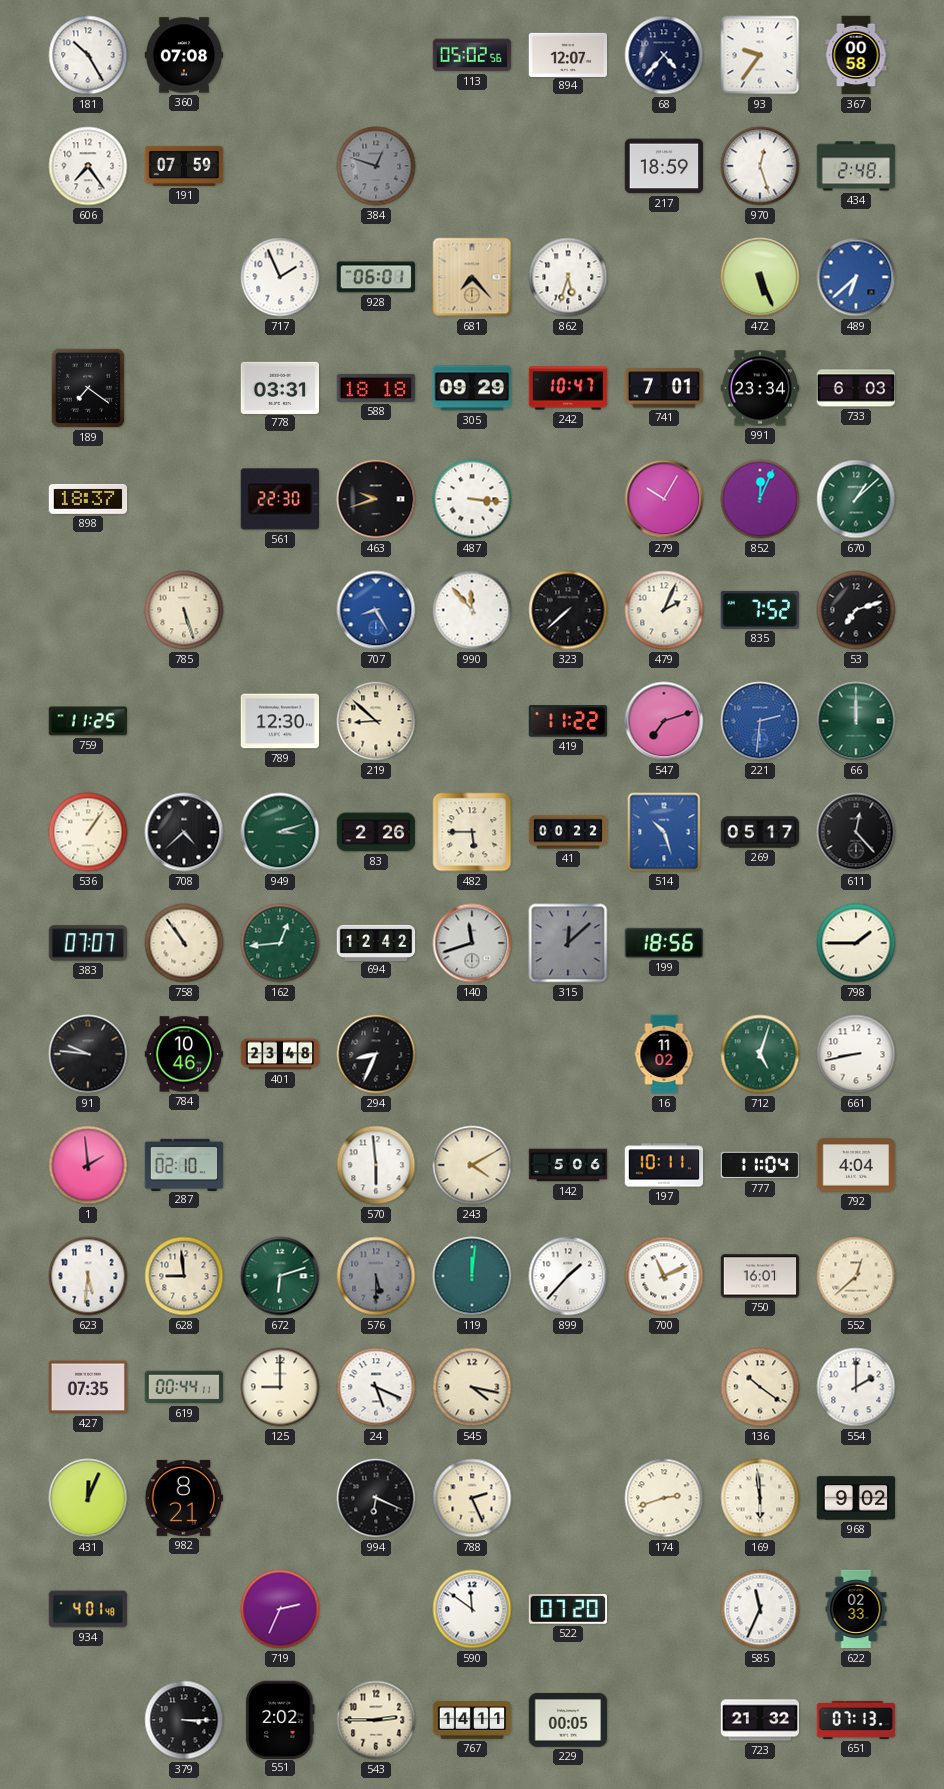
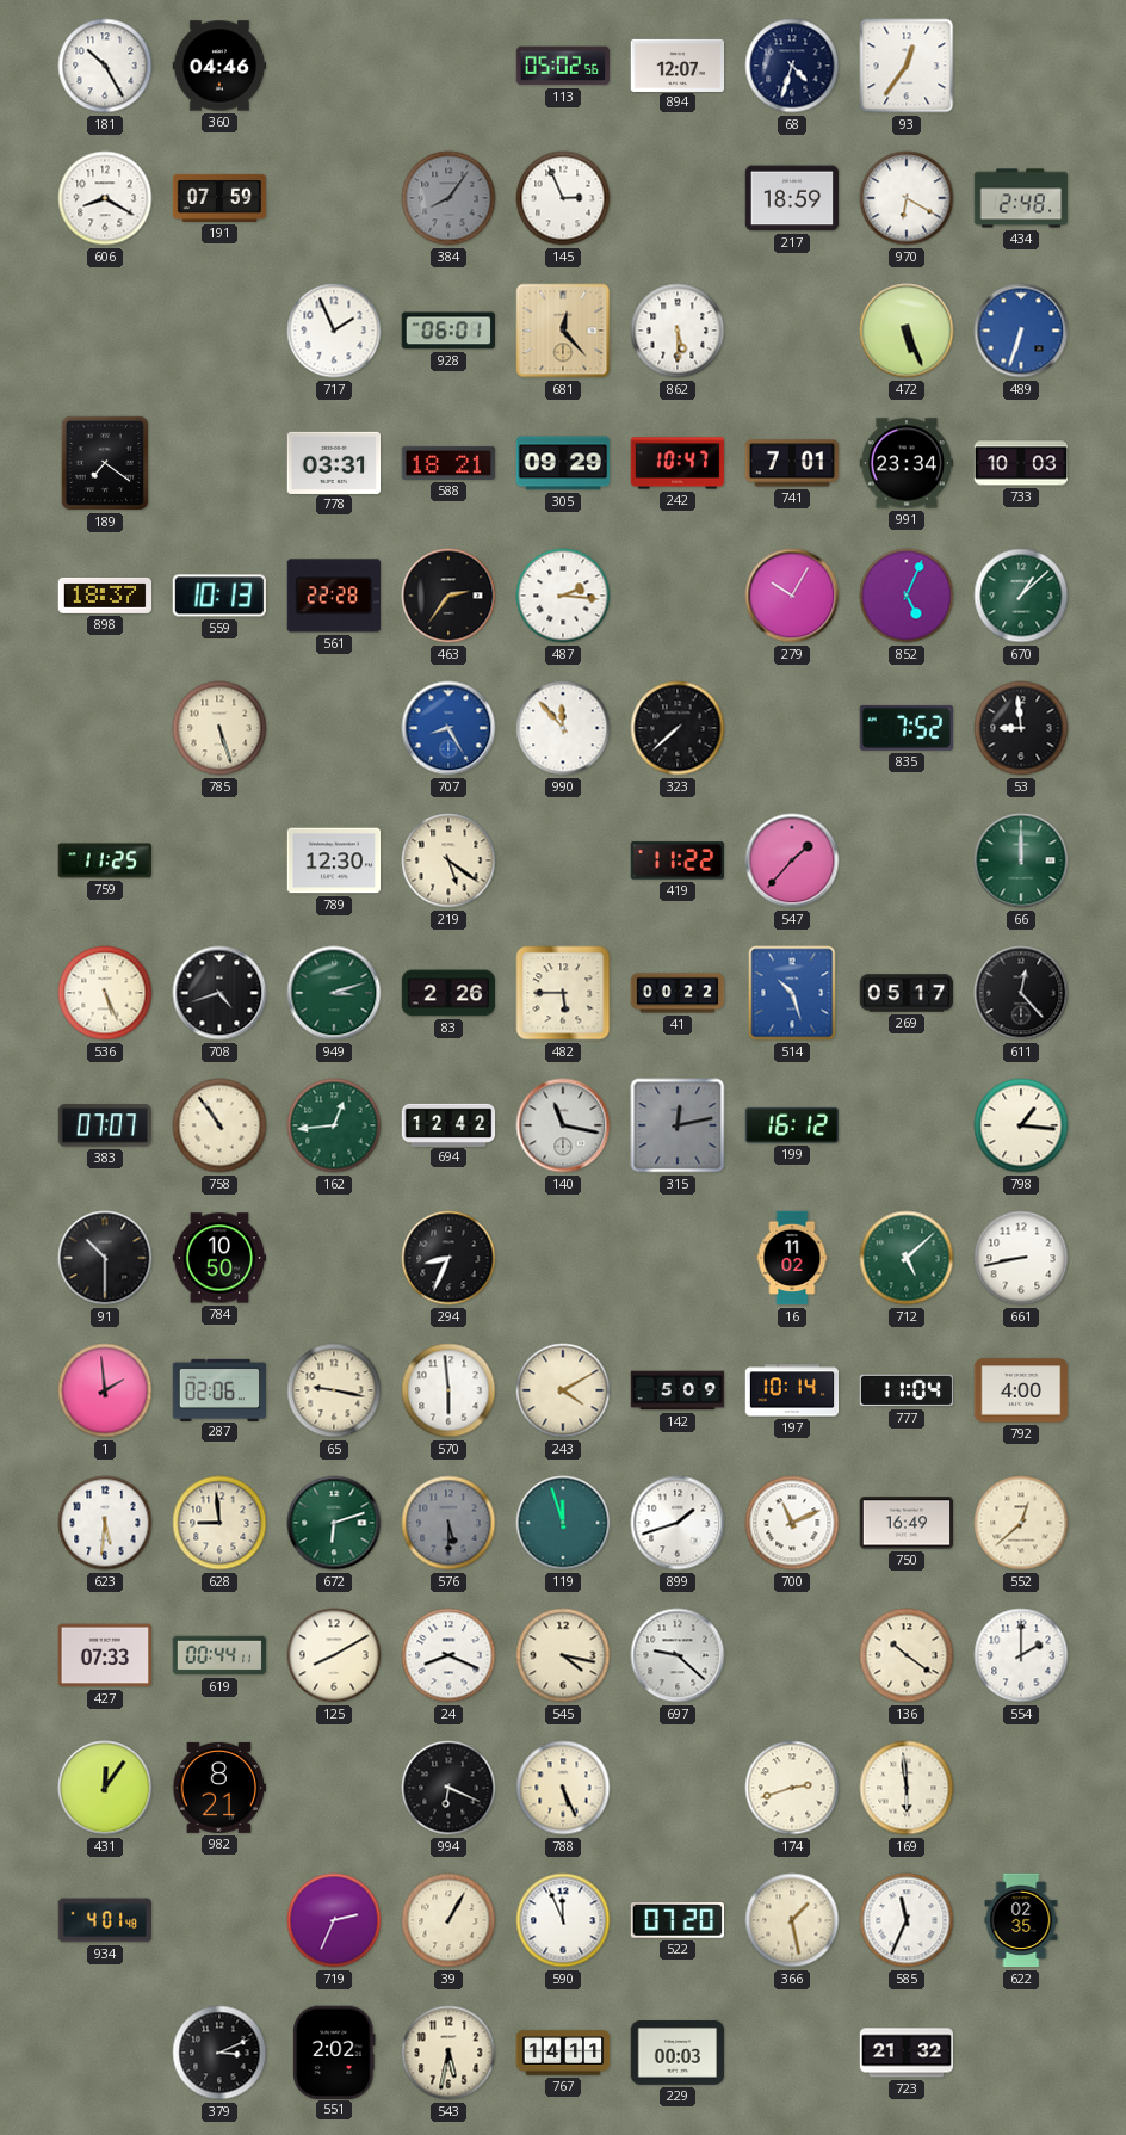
360: 07:08 -> 04:46
68: 4:37 -> 4:33
93: 9:36 -> 12:36
367: 00:58 -> none
606: 7:24 -> 8:20
384: 12:48 -> 8:06
145: none -> 2:56
970: 12:27 -> 6:20
681: 7:23 -> 12:23
862: 5:33 -> 5:30
489: 6:38 -> 6:33
588: 18:18 -> 18:21
733: 6:03 -> 10:03
559: none -> 10:13
561: 22:30 -> 22:28
463: 9:42 -> 2:36
487: 3:16 -> 2:16
852: 12:04 -> 5:04
479: 2:04 -> none
53: 7:12 -> 8:59
219: 8:52 -> 5:21
547: 7:12 -> 1:37
221: 2:31 -> none
536: 1:06 -> 5:26
708: 4:38 -> 4:42
140: 11:42 -> 11:17
315: 12:08 -> 12:13
199: 18:56 -> 16:12
798: 1:45 -> 1:16
91: 9:46 -> 10:30
784: 10:46 -> 10:50
401: 23:48 -> none
712: 5:03 -> 5:08
287: 02:10 -> 02:06
65: none -> 9:17
142: 5:06 -> 5:09
197: 10:11 -> 10:14
792: 4:04 -> 4:00
119: 12:01 -> 11:57
899: 1:37 -> 1:42
750: 16:01 -> 16:49
427: 07:35 -> 07:33
125: 9:00 -> 8:10
24: 5:19 -> 8:19
697: none -> 9:22
431: 12:04 -> 12:06
788: 2:26 -> 5:26
968: 9:02 -> none
39: none -> 1:05
590: 11:51 -> 11:56
366: none -> 1:28
622: 02:33 -> 02:35
379: 3:15 -> 3:11
543: 2:45 -> 5:32
229: 00:05 -> 00:03
651: 07:13 -> none
